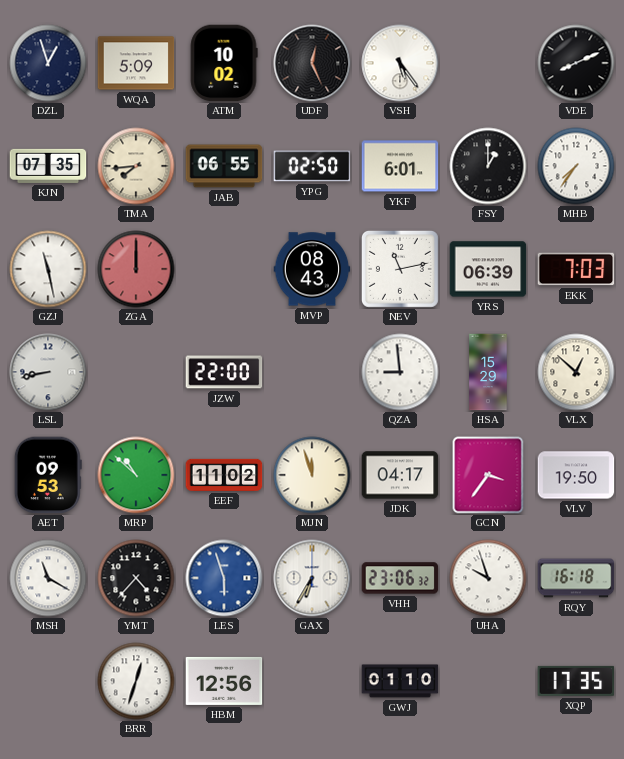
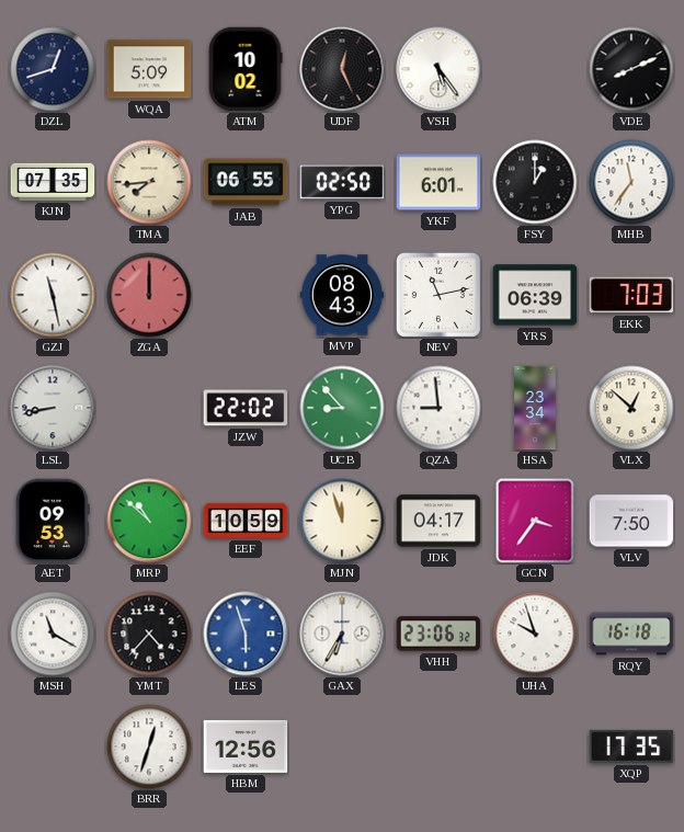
DZL: 12:57 -> 12:42
MHB: 7:36 -> 11:36
JZW: 22:00 -> 22:02
UCB: none -> 8:53
HSA: 15:29 -> 23:34
EEF: 11:02 -> 10:59
VLV: 19:50 -> 7:50
GWJ: 01:10 -> none
